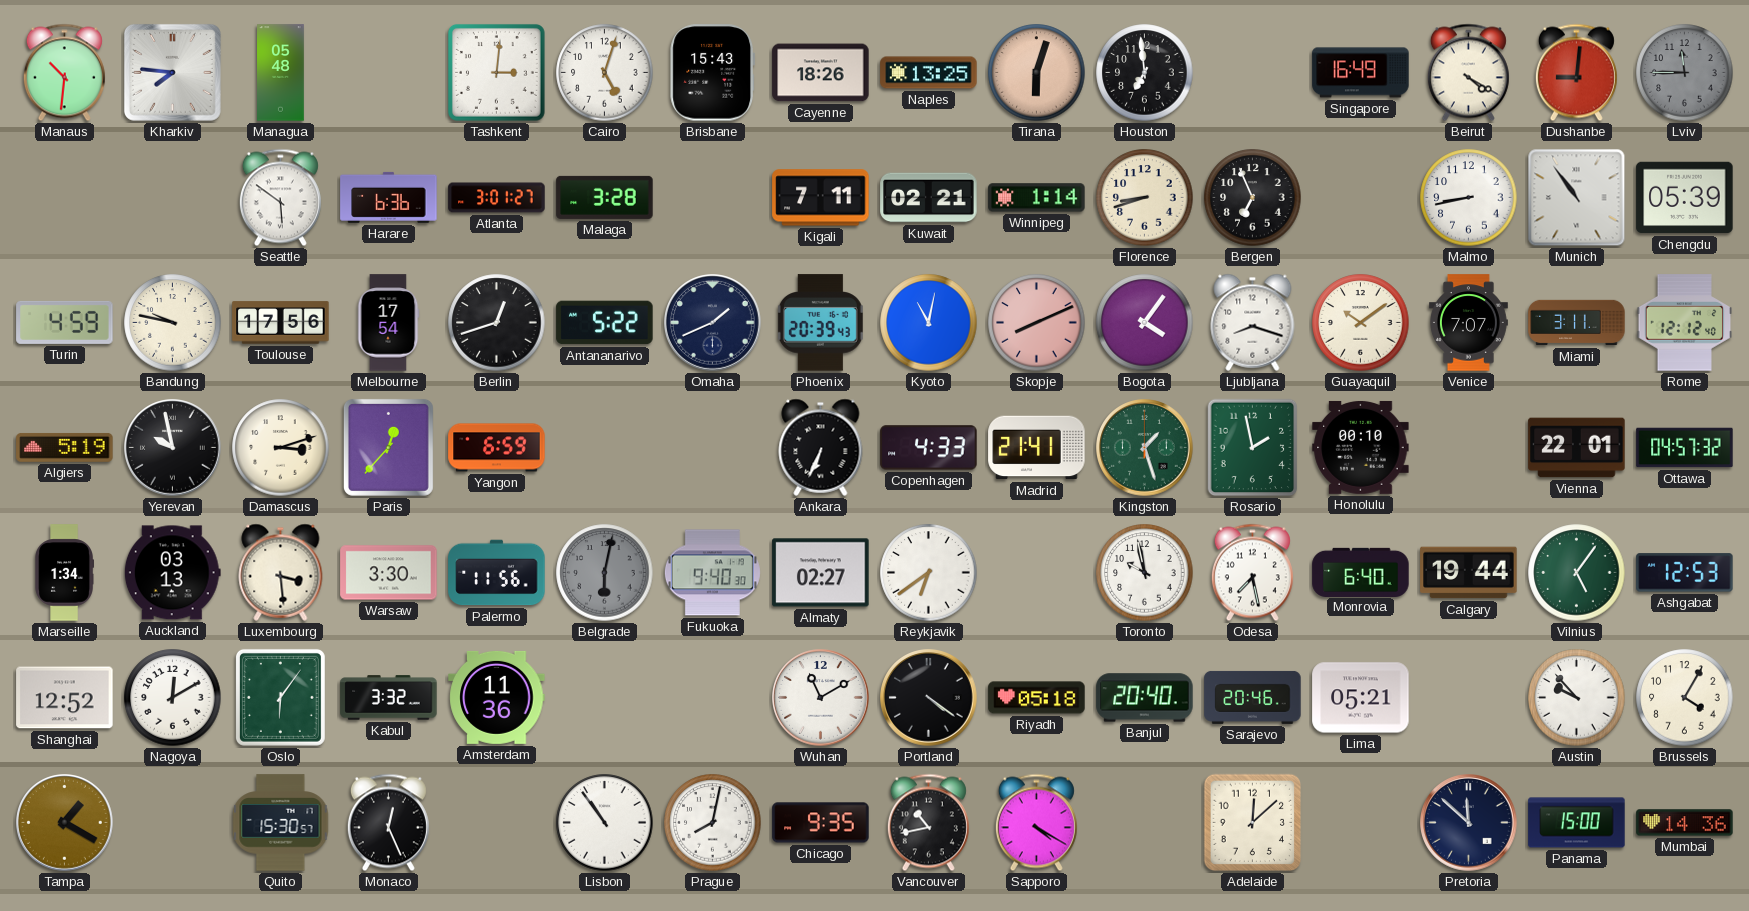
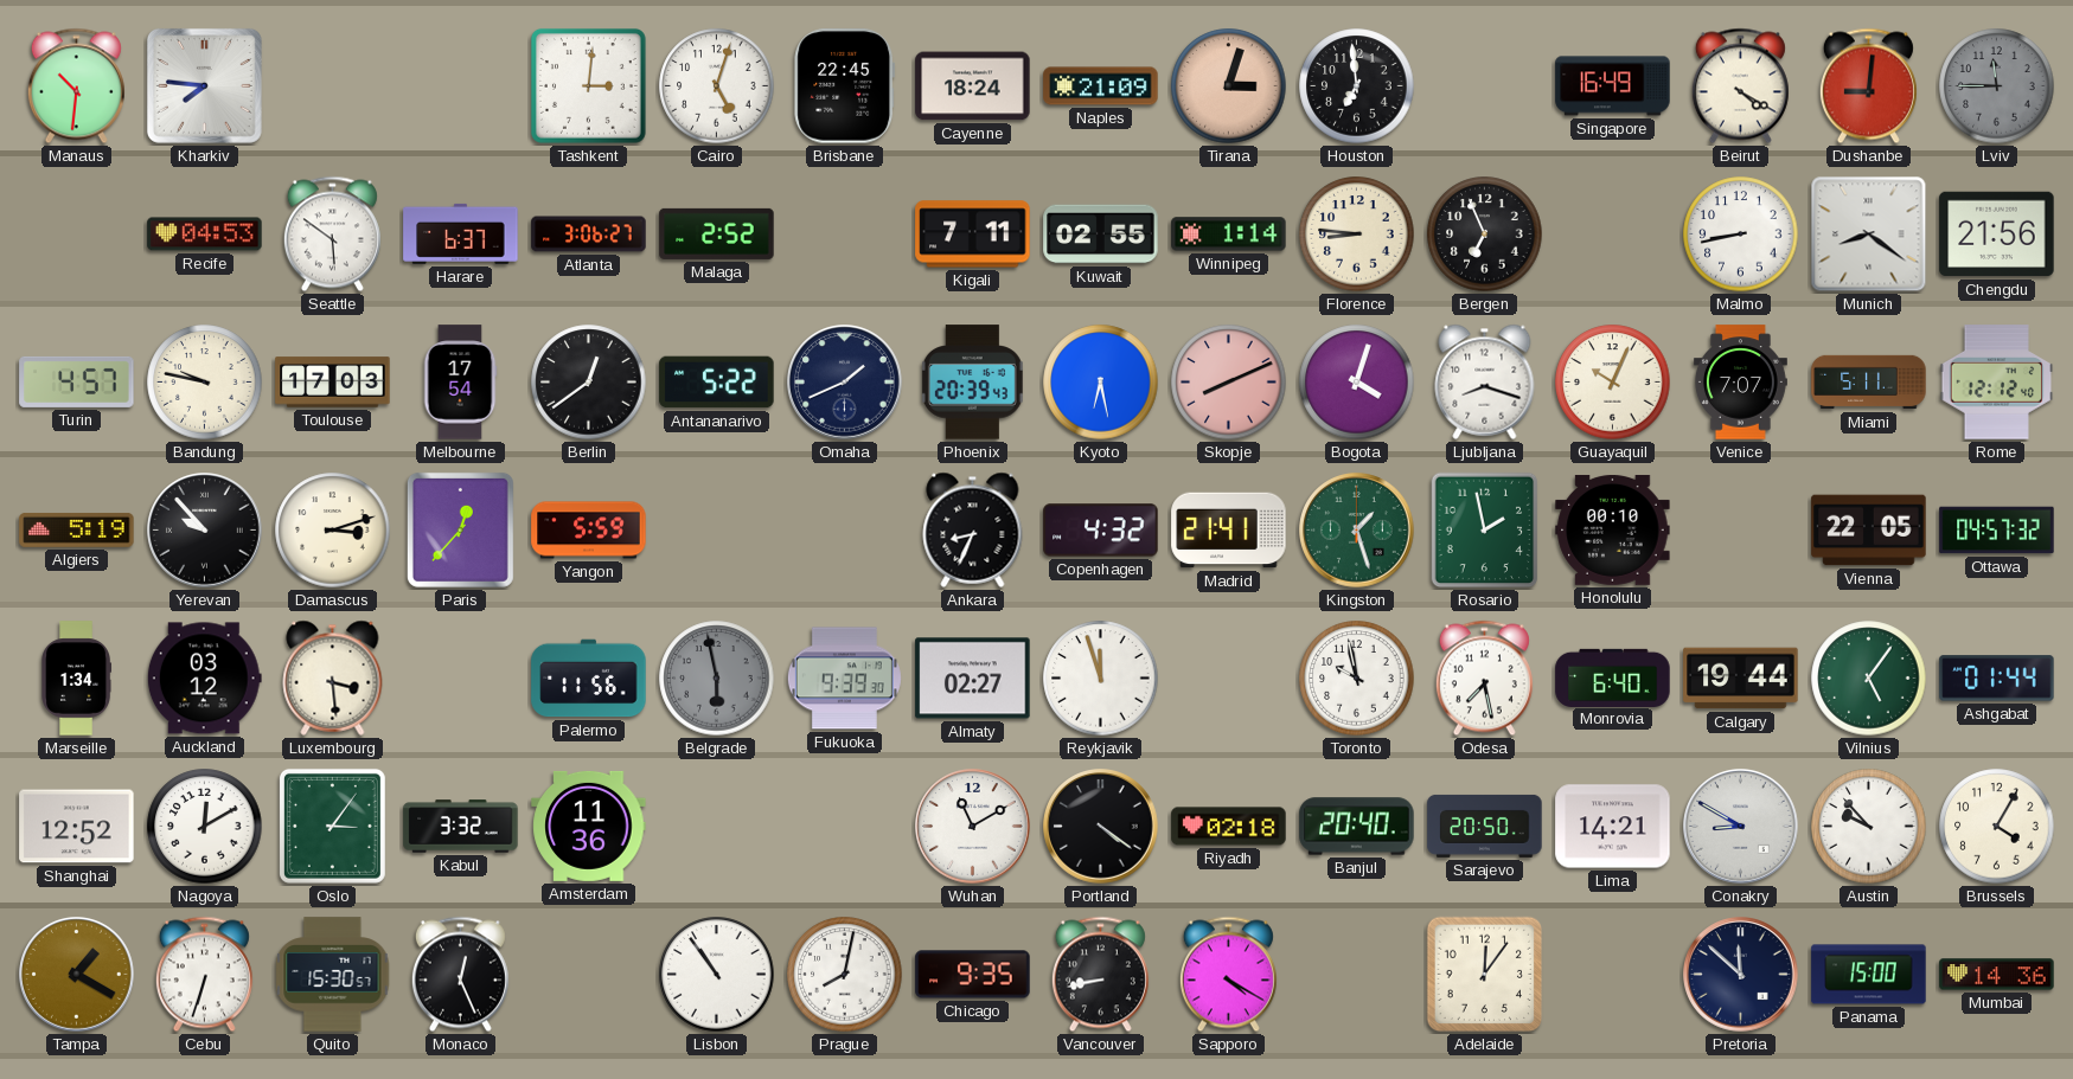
Managua: 05:48 -> none
Brisbane: 15:43 -> 22:45
Cayenne: 18:26 -> 18:24
Naples: 13:25 -> 21:09
Tirana: 6:03 -> 3:03
Recife: none -> 04:53
Harare: 6:36 -> 6:37
Atlanta: 3:01 -> 3:06
Malaga: 3:28 -> 2:52
Kuwait: 02:21 -> 02:55
Florence: 8:42 -> 8:46
Munich: 10:54 -> 8:21
Chengdu: 05:39 -> 21:56
Turin: 4:59 -> 4:57
Toulouse: 17:56 -> 17:03
Berlin: 12:42 -> 12:39
Kyoto: 11:02 -> 6:28
Bogota: 4:06 -> 4:03
Guayaquil: 10:09 -> 10:04
Miami: 3:11 -> 5:11
Yerevan: 9:58 -> 9:53
Yangon: 6:59 -> 5:59
Ankara: 6:34 -> 8:34
Copenhagen: 4:33 -> 4:32
Vienna: 22:01 -> 22:05
Auckland: 03:13 -> 03:12
Warsaw: 3:30 -> none
Belgrade: 6:02 -> 5:58
Fukuoka: 9:40 -> 9:39
Reykjavik: 6:39 -> 11:57
Ashgabat: 12:53 -> 01:44
Oslo: 6:06 -> 3:06
Riyadh: 05:18 -> 02:18
Sarajevo: 20:46 -> 20:50
Lima: 05:21 -> 14:21
Conakry: none -> 8:50
Cebu: none -> 6:33
Vancouver: 10:43 -> 8:43
Adelaide: 12:08 -> 12:06
